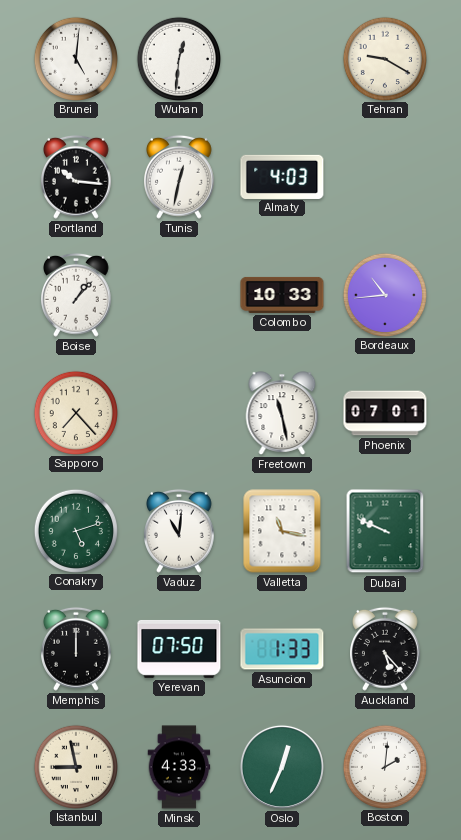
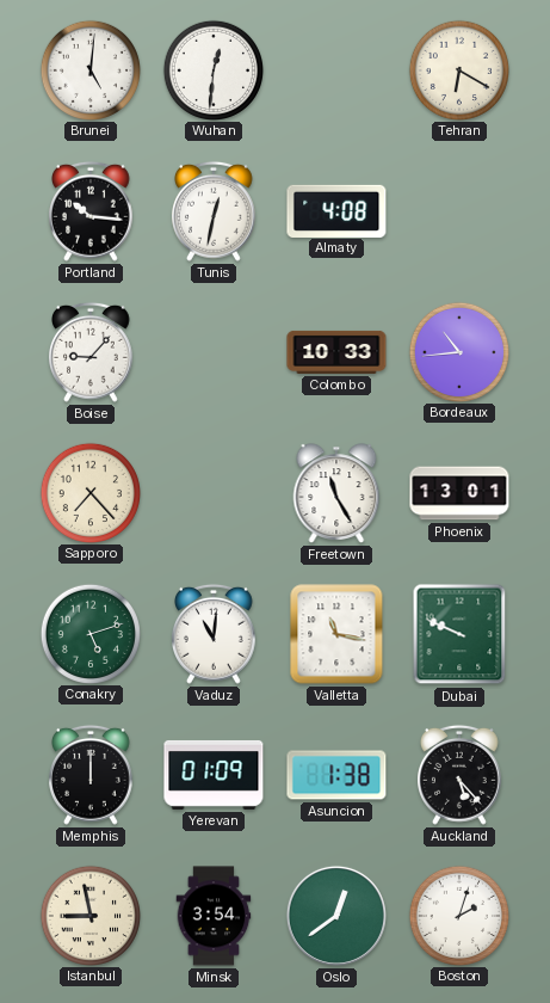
Tehran: 9:20 -> 6:20
Almaty: 4:03 -> 4:08
Boise: 1:07 -> 9:07
Freetown: 11:28 -> 11:25
Phoenix: 07:01 -> 13:01
Yerevan: 07:50 -> 01:09
Asuncion: 1:33 -> 1:38
Minsk: 4:33 -> 3:54
Oslo: 12:34 -> 12:39
Boston: 2:01 -> 2:03
